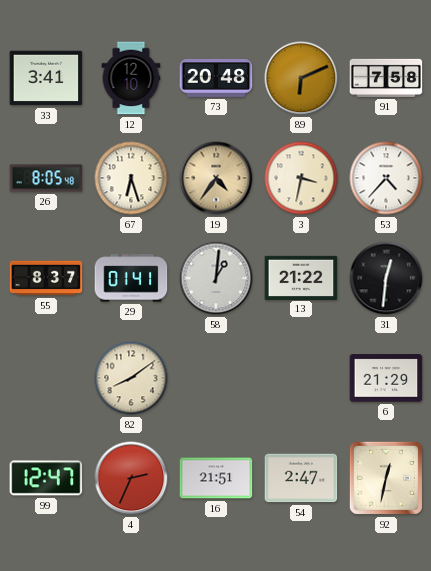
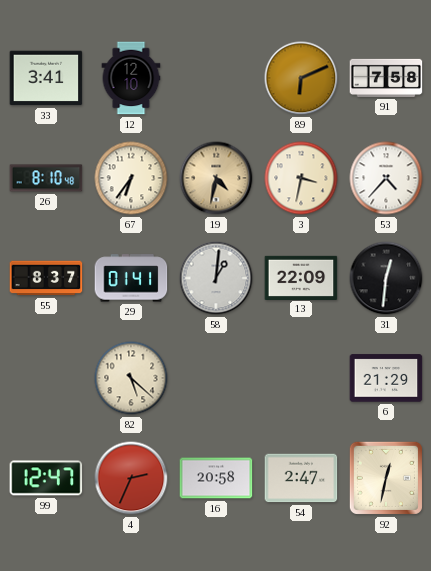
73: 20:48 -> none
26: 8:05 -> 8:10
67: 6:27 -> 6:36
19: 4:36 -> 4:32
13: 21:22 -> 22:09
82: 8:09 -> 5:22
16: 21:51 -> 20:58
